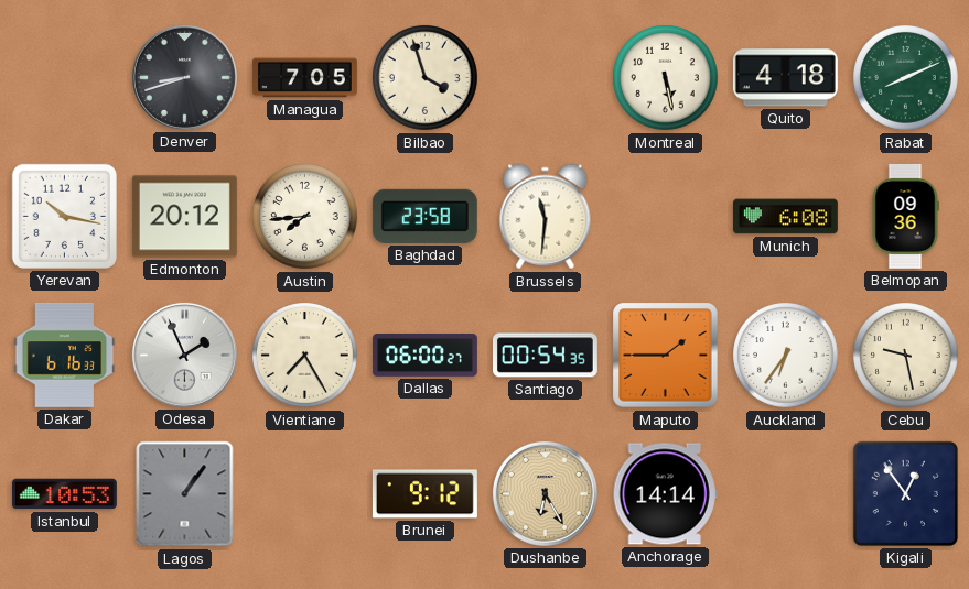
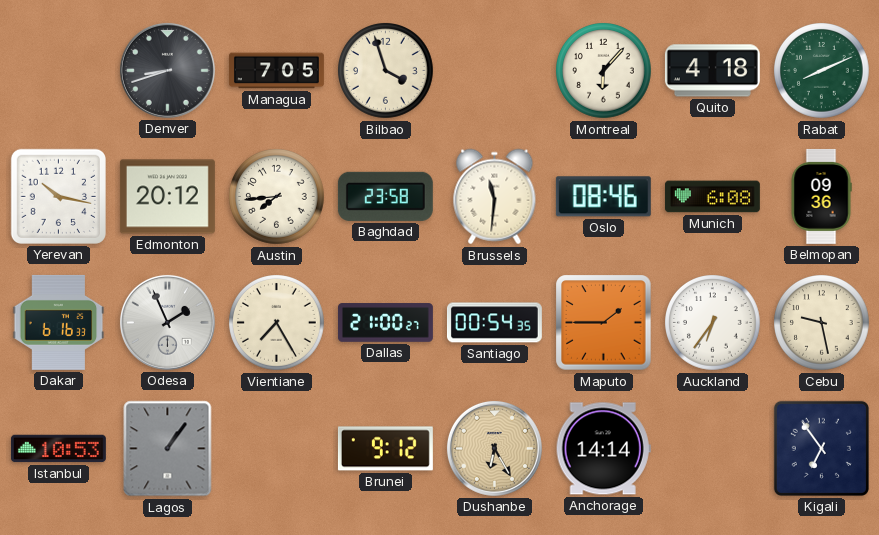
Montreal: 5:28 -> 6:07
Oslo: none -> 08:46
Dallas: 06:00 -> 21:00
Kigali: 12:54 -> 6:54
